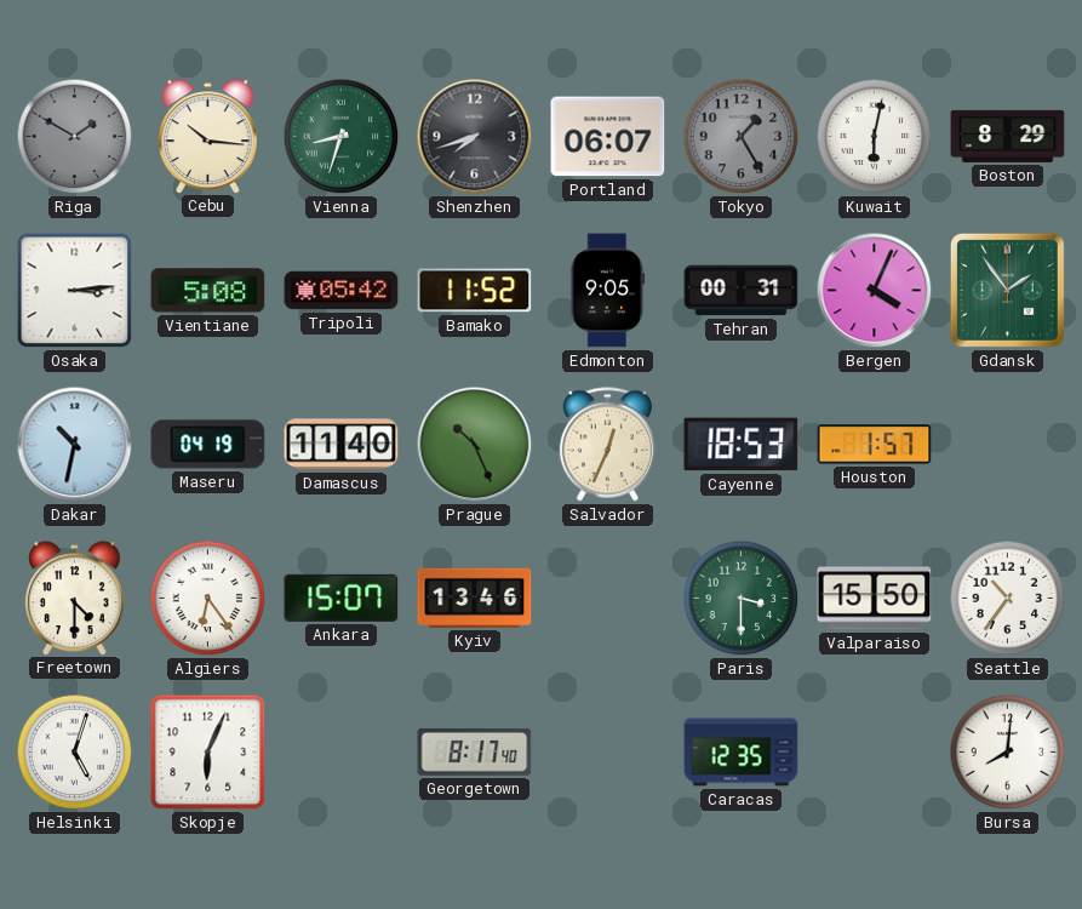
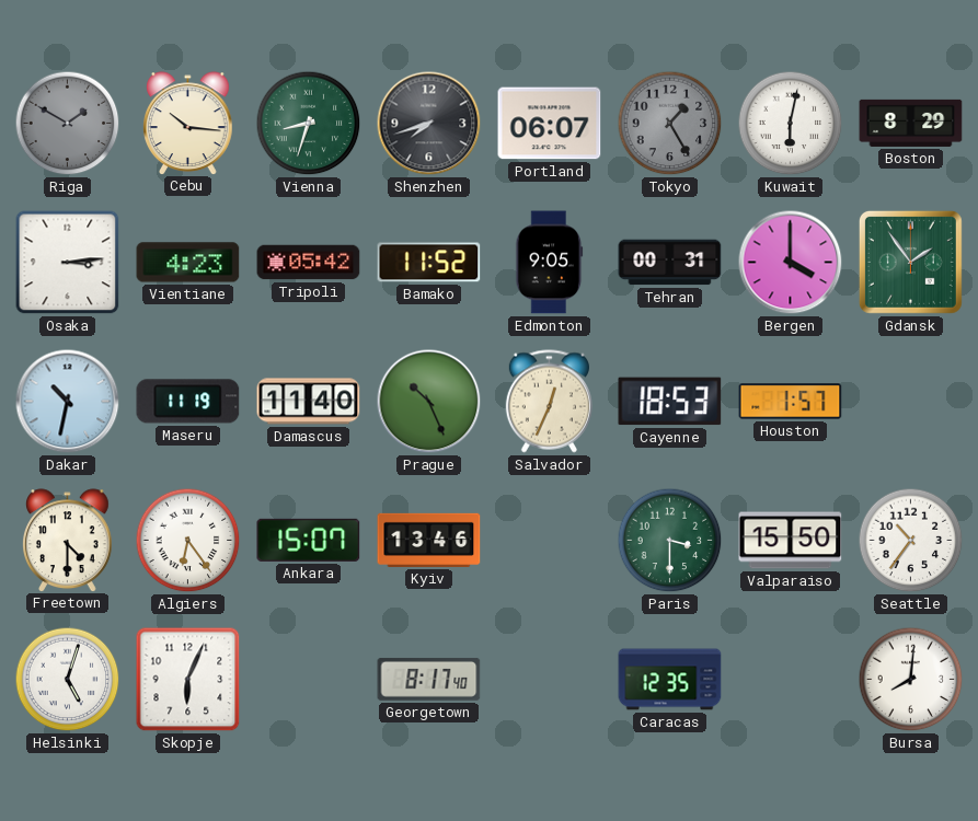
Vientiane: 5:08 -> 4:23
Bergen: 4:04 -> 4:00
Maseru: 04:19 -> 11:19
